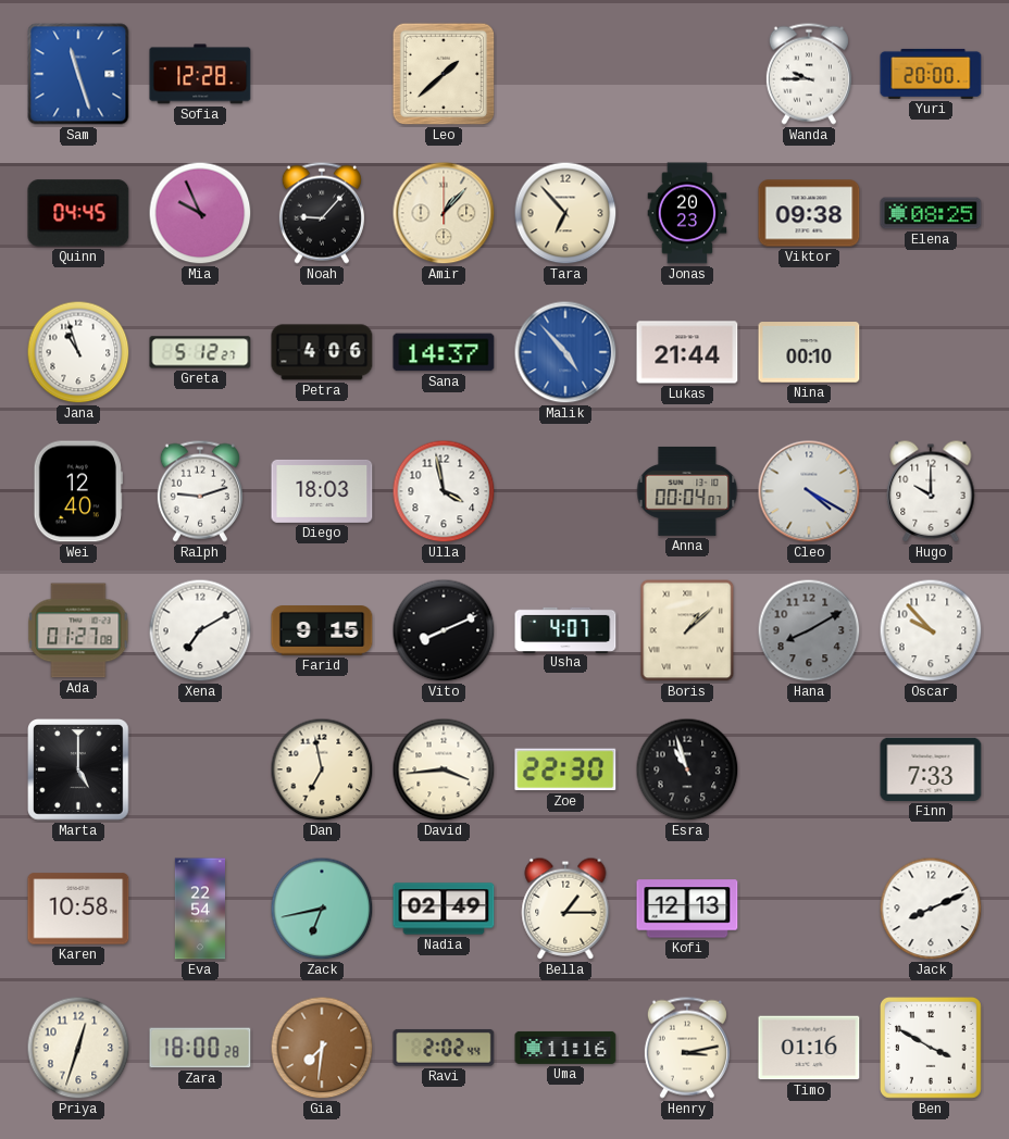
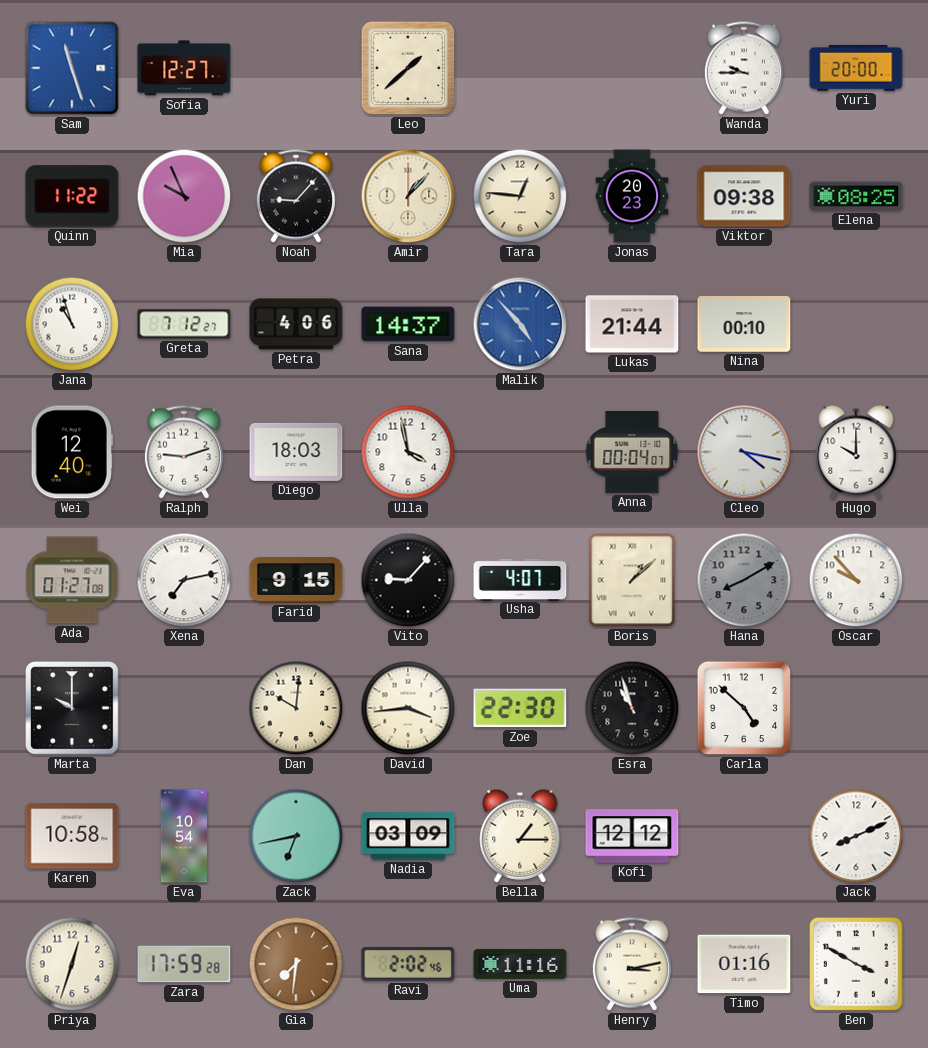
Sofia: 12:28 -> 12:27
Quinn: 04:45 -> 11:22
Tara: 6:53 -> 12:46
Greta: 5:12 -> 7:12
Cleo: 4:20 -> 4:17
Xena: 7:10 -> 7:13
Vito: 8:11 -> 9:07
Marta: 5:00 -> 10:00
Dan: 6:58 -> 10:01
Carla: none -> 4:52
Finn: 7:33 -> none
Eva: 22:54 -> 10:54
Nadia: 02:49 -> 03:09
Kofi: 12:13 -> 12:12
Zara: 18:00 -> 17:59
Ravi: 2:02:44 -> 2:02:46
